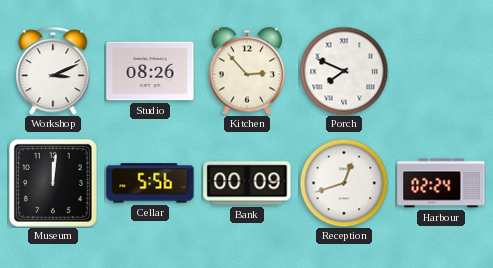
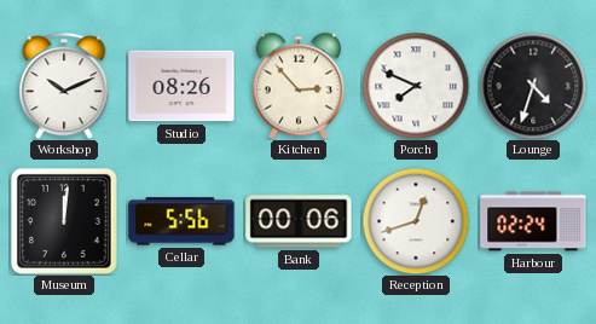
Workshop: 3:11 -> 10:11
Lounge: none -> 4:33
Bank: 00:09 -> 00:06
